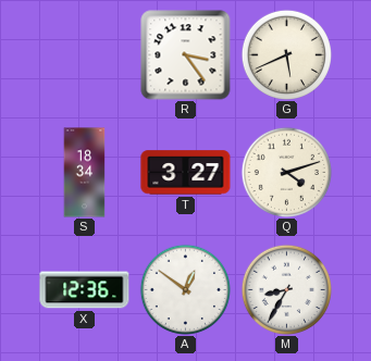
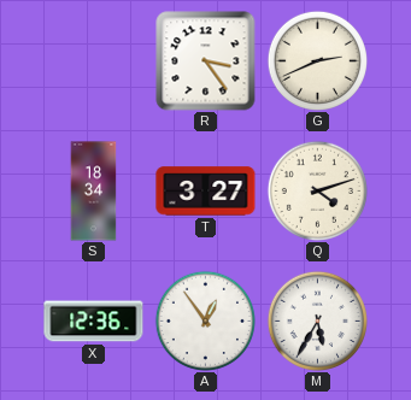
G: 5:41 -> 2:41
A: 12:51 -> 12:54
M: 8:35 -> 5:35
